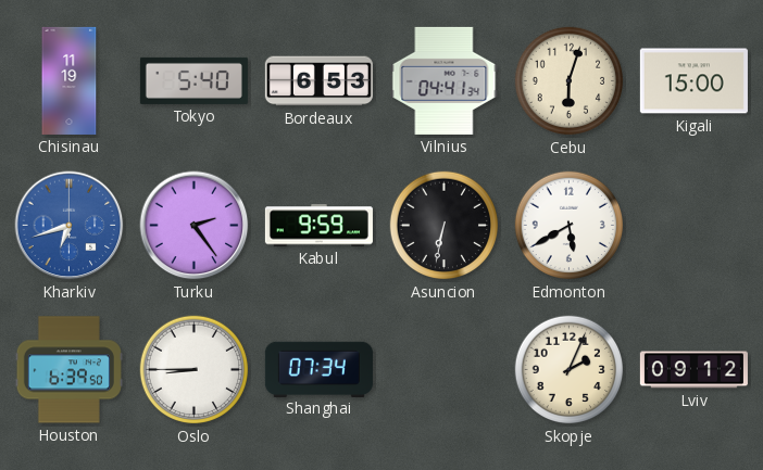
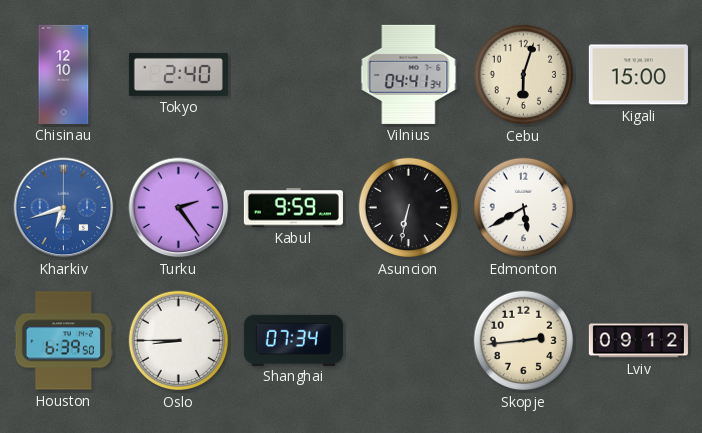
Chisinau: 11:19 -> 12:10
Tokyo: 5:40 -> 2:40
Bordeaux: 6:53 -> none
Skopje: 2:04 -> 2:44
